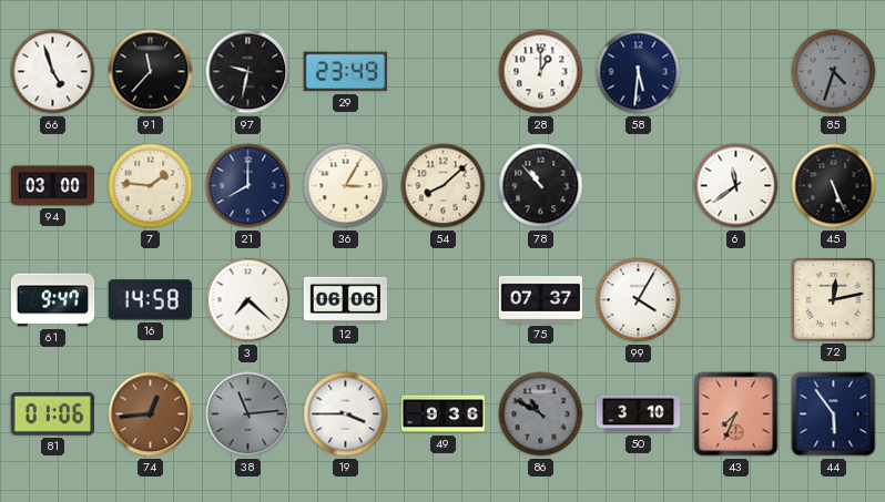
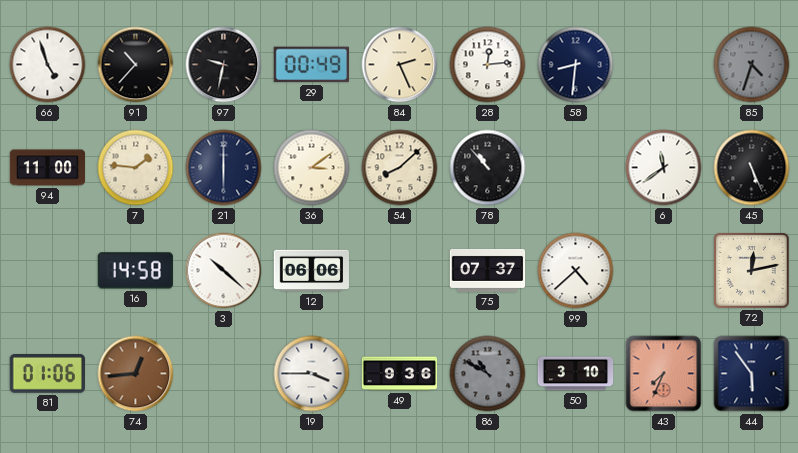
91: 11:37 -> 10:37
29: 23:49 -> 00:49
84: none -> 2:26
28: 1:00 -> 12:14
58: 5:31 -> 8:31
94: 03:00 -> 11:00
21: 8:00 -> 6:00
36: 3:05 -> 3:09
61: 9:47 -> none
3: 7:22 -> 10:22
99: 4:05 -> 4:38
38: 11:14 -> none
